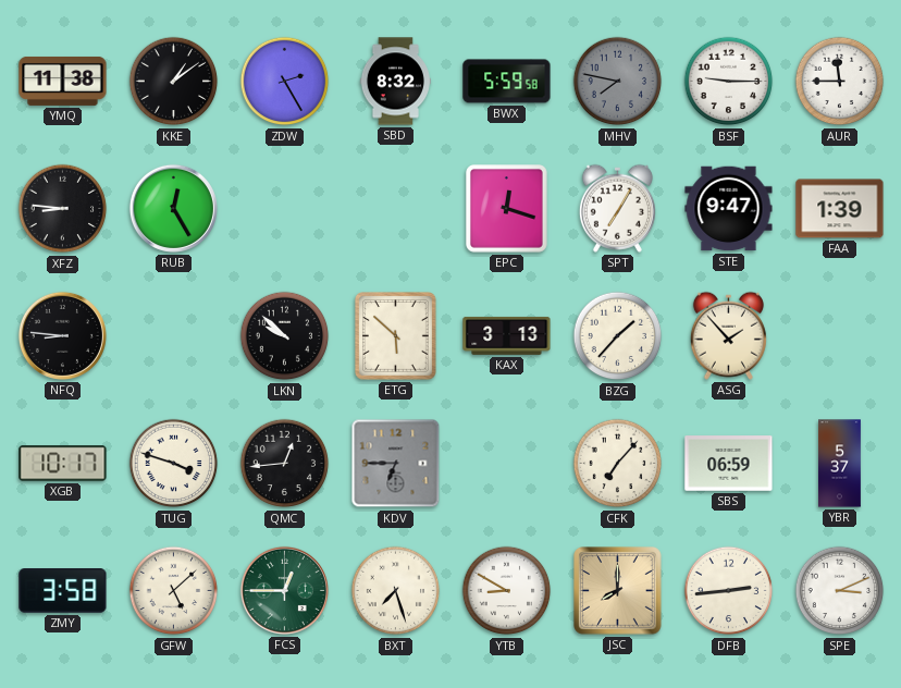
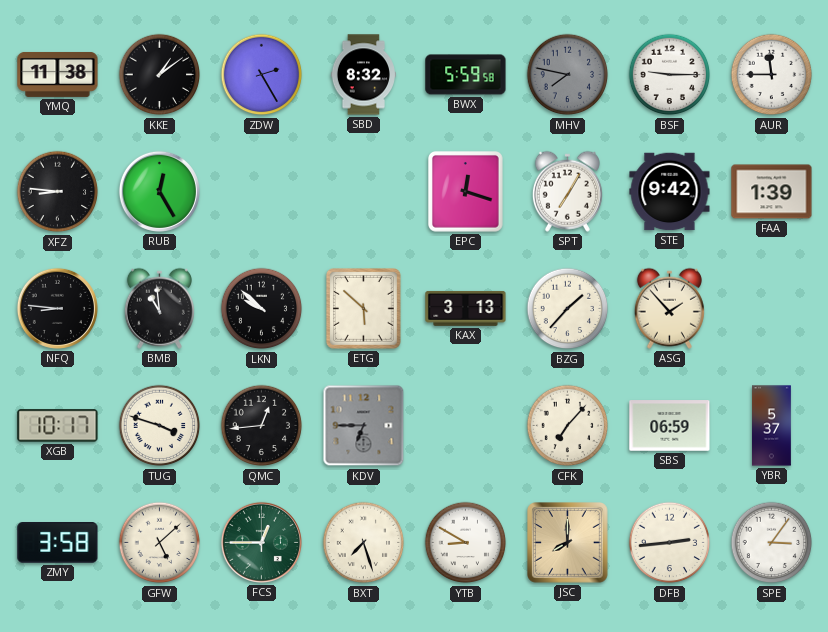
STE: 9:47 -> 9:42
BMB: none -> 10:59
SPE: 3:11 -> 3:06
